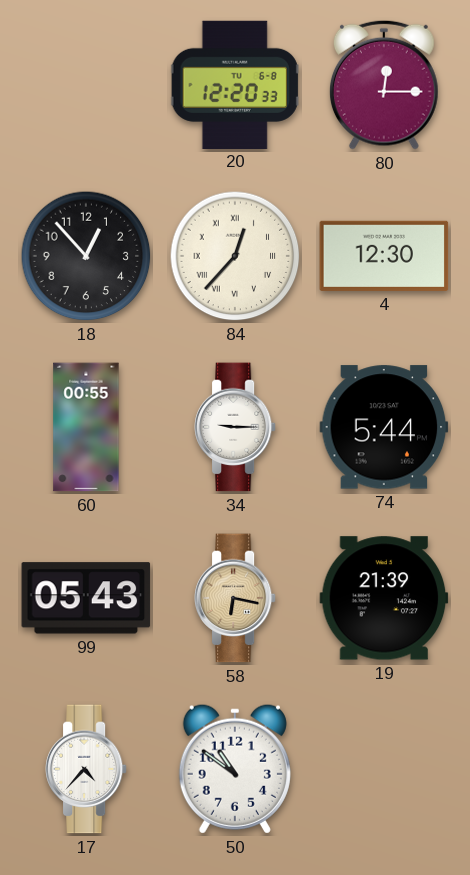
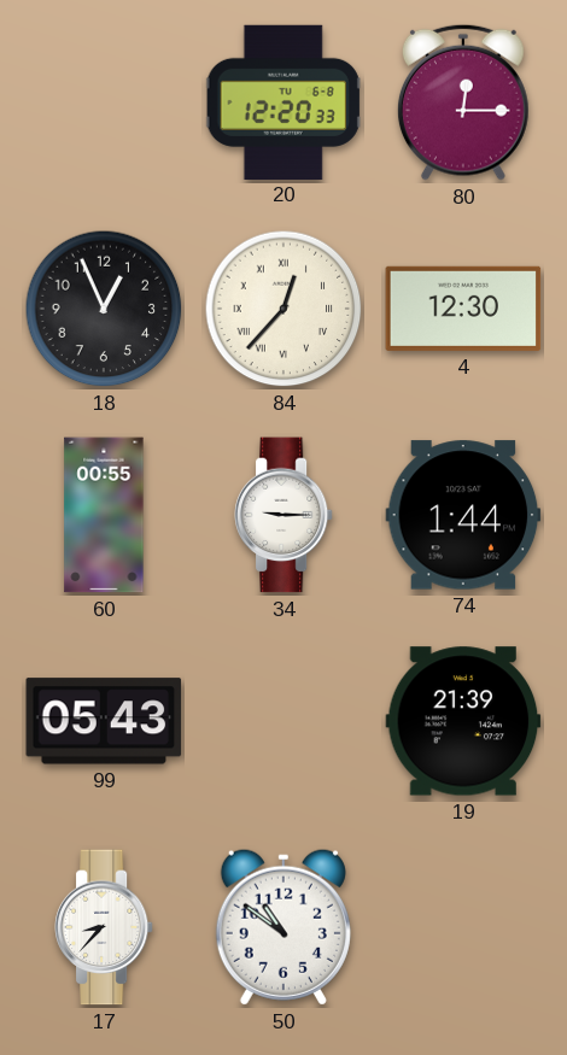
18: 12:53 -> 12:56
74: 5:44 -> 1:44
58: 6:17 -> none
17: 4:37 -> 8:37
